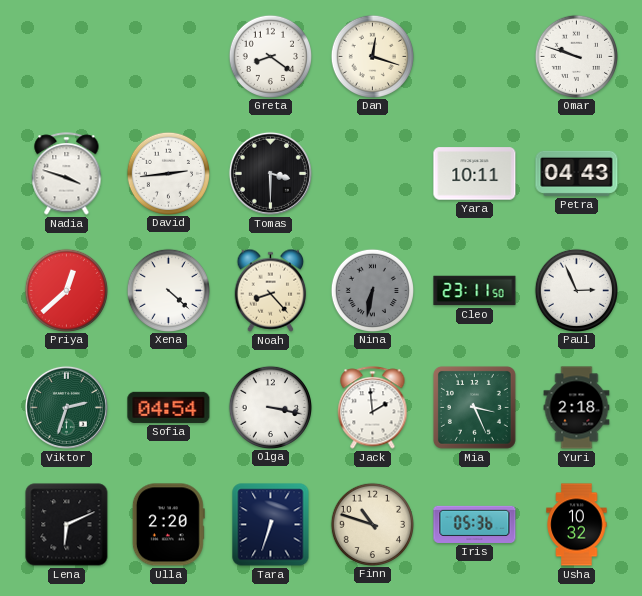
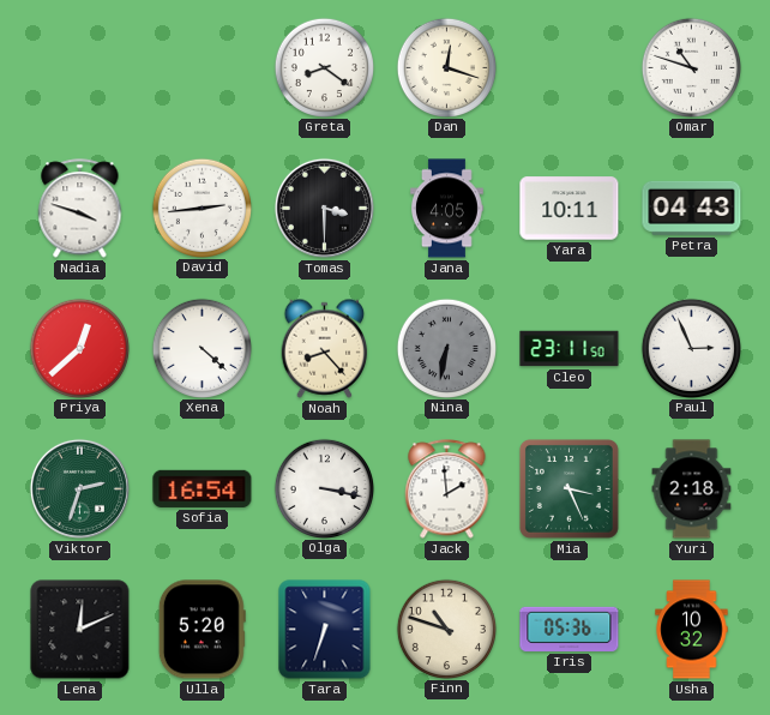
Omar: 9:48 -> 10:48
Jana: none -> 4:05
Sofia: 04:54 -> 16:54
Lena: 6:11 -> 12:11
Ulla: 2:20 -> 5:20
